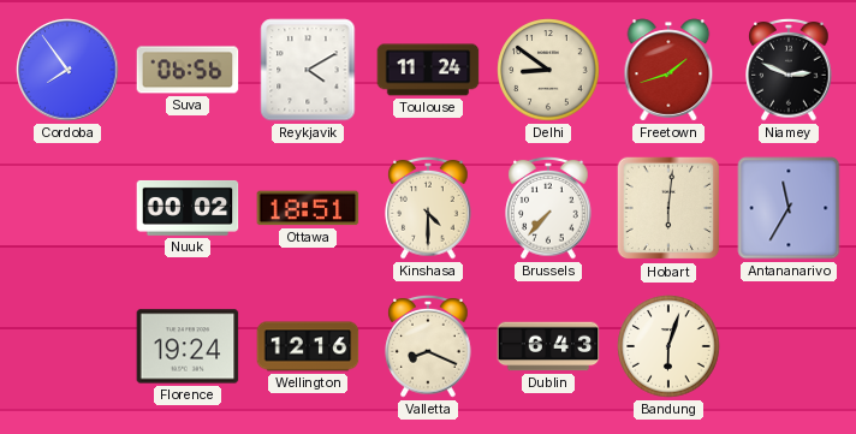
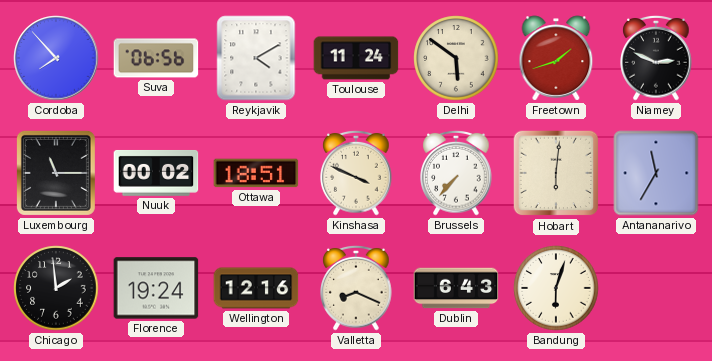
Cordoba: 7:54 -> 7:53
Delhi: 8:51 -> 5:51
Luxembourg: none -> 11:15
Kinshasa: 4:30 -> 3:49
Chicago: none -> 1:59
